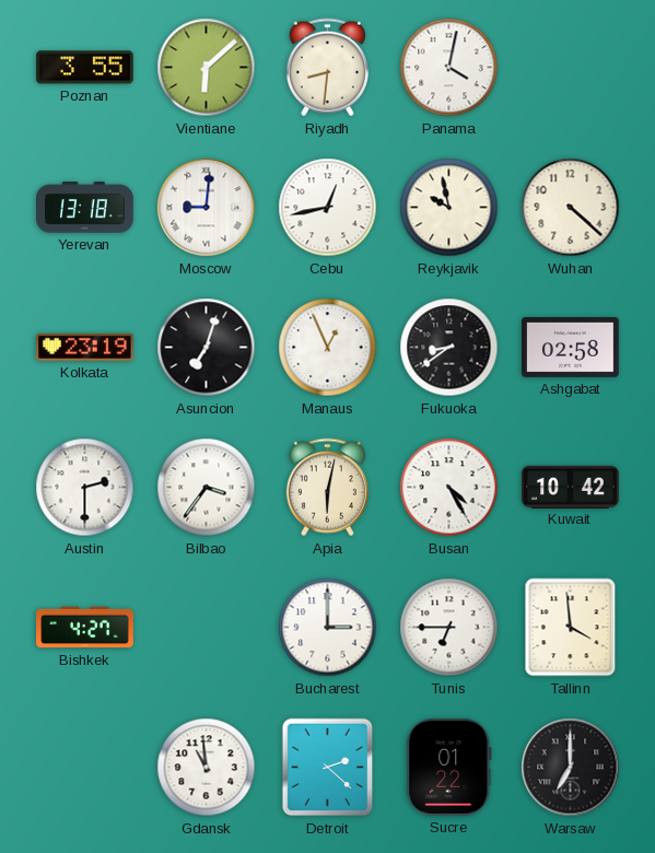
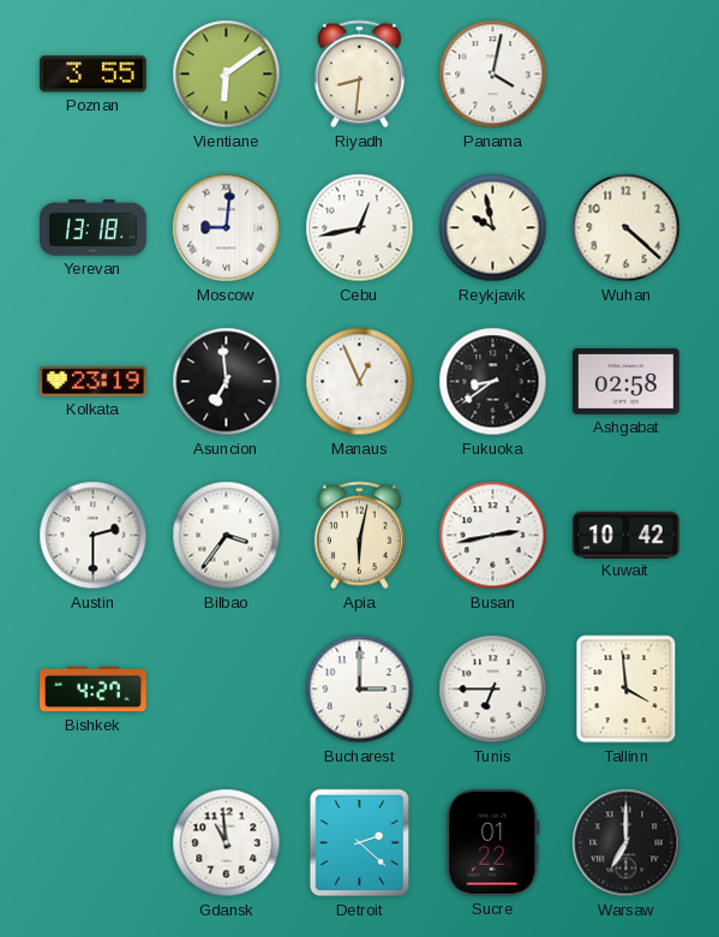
Vientiane: 6:08 -> 6:09
Asuncion: 7:03 -> 6:59
Busan: 4:25 -> 2:43
